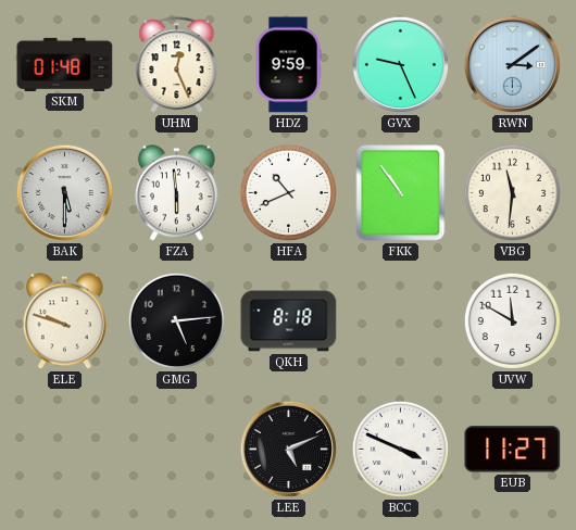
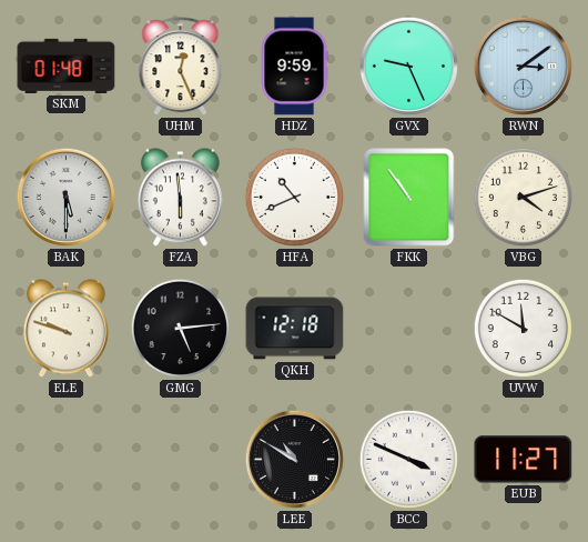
VBG: 11:31 -> 4:12
QKH: 8:18 -> 12:18
LEE: 5:11 -> 10:50
